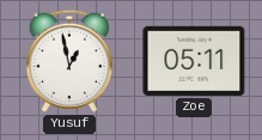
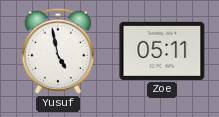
Yusuf: 12:58 -> 4:58
